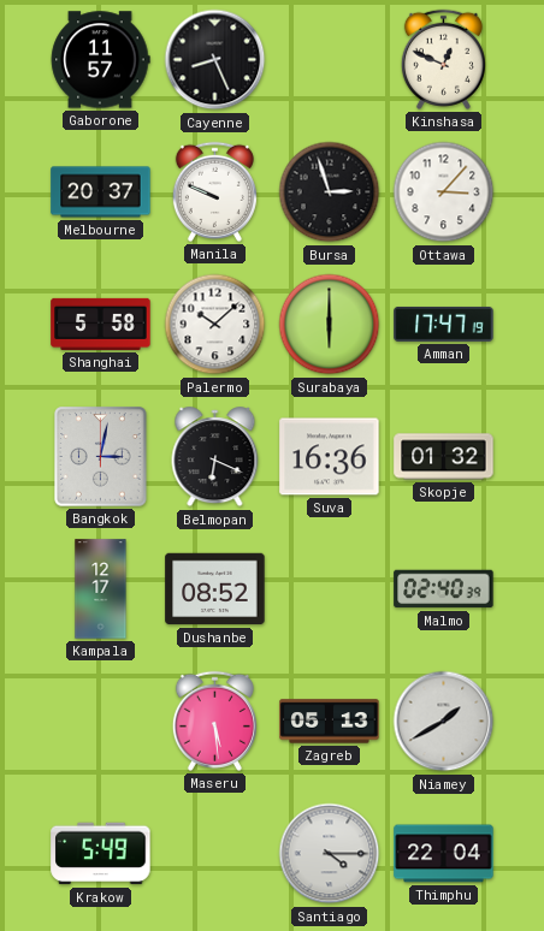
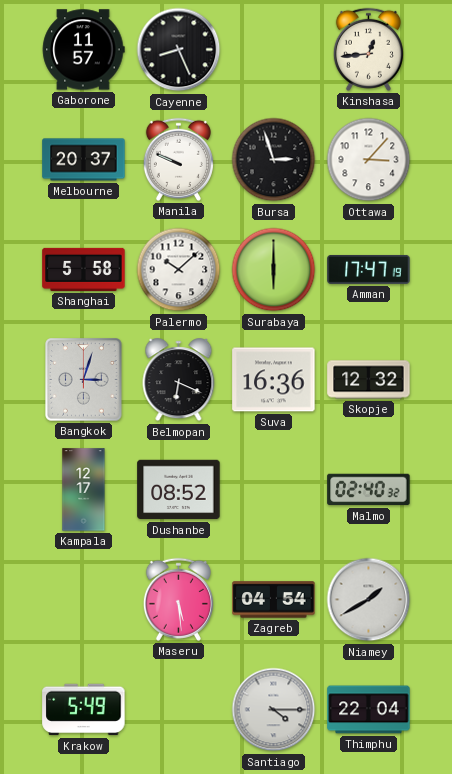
Kinshasa: 12:49 -> 12:44
Bangkok: 3:02 -> 3:03
Skopje: 01:32 -> 12:32
Malmo: 02:40:39 -> 02:40:32
Zagreb: 05:13 -> 04:54
